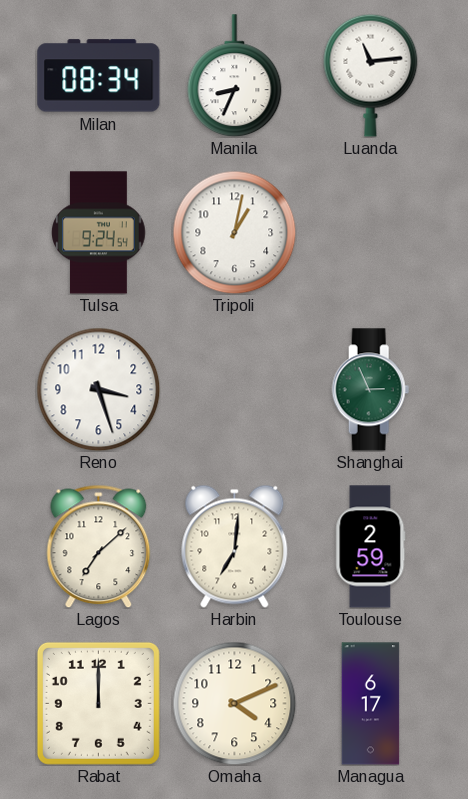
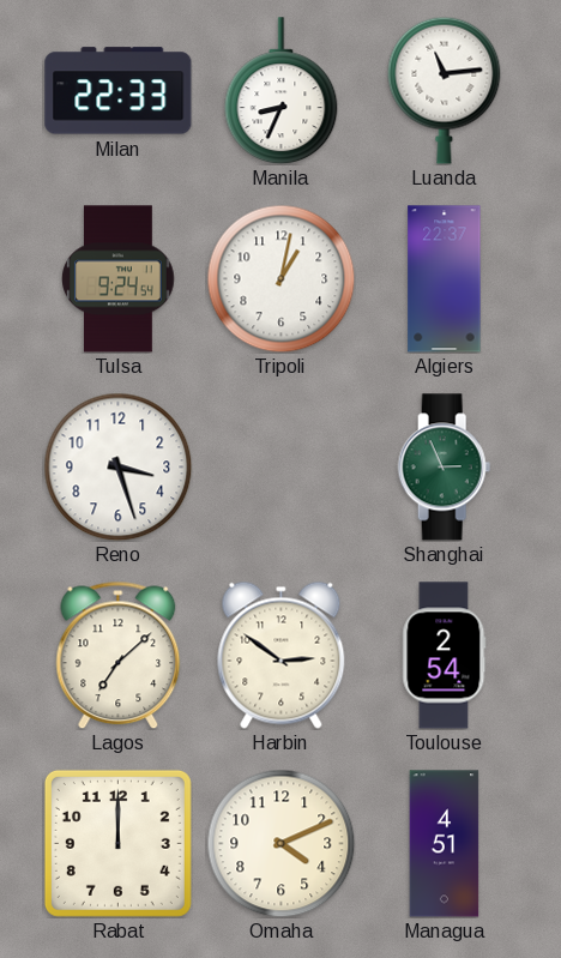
Milan: 08:34 -> 22:33
Algiers: none -> 22:37
Harbin: 7:01 -> 2:51
Toulouse: 2:59 -> 2:54
Managua: 6:17 -> 4:51
